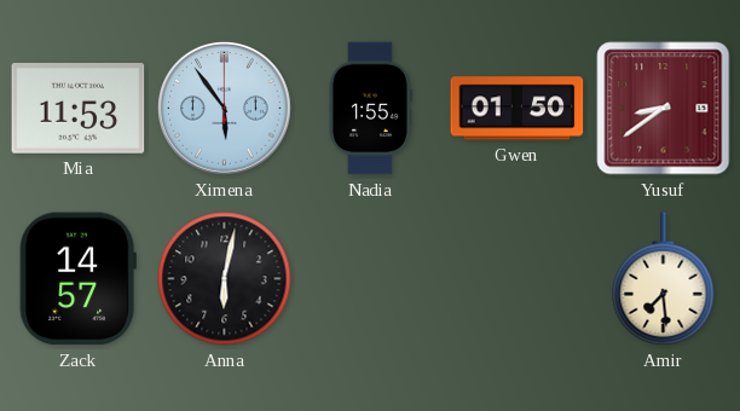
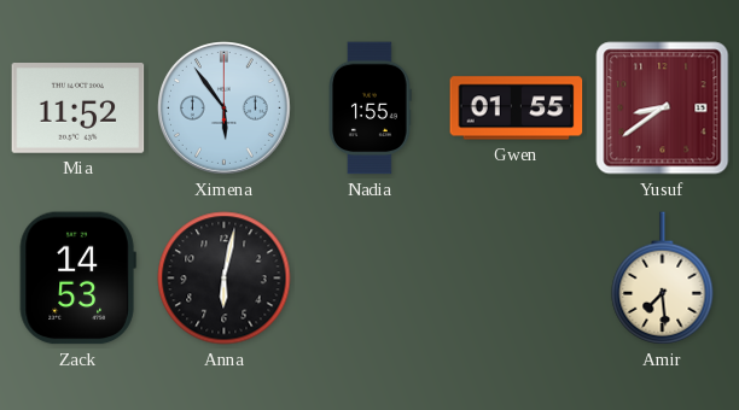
Mia: 11:53 -> 11:52
Gwen: 01:50 -> 01:55
Zack: 14:57 -> 14:53
